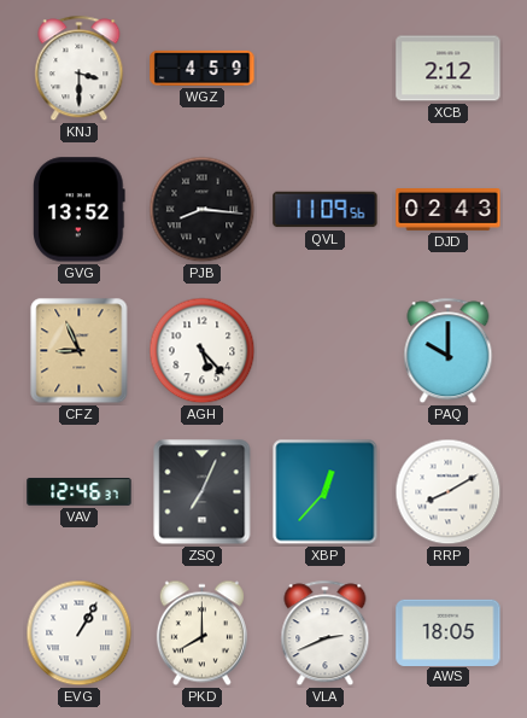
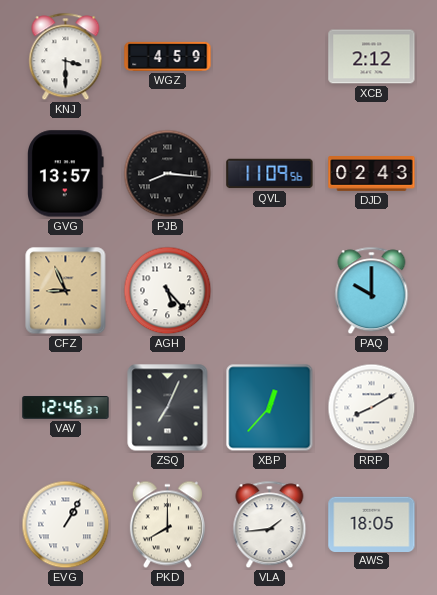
GVG: 13:52 -> 13:57
VLA: 2:41 -> 1:44
